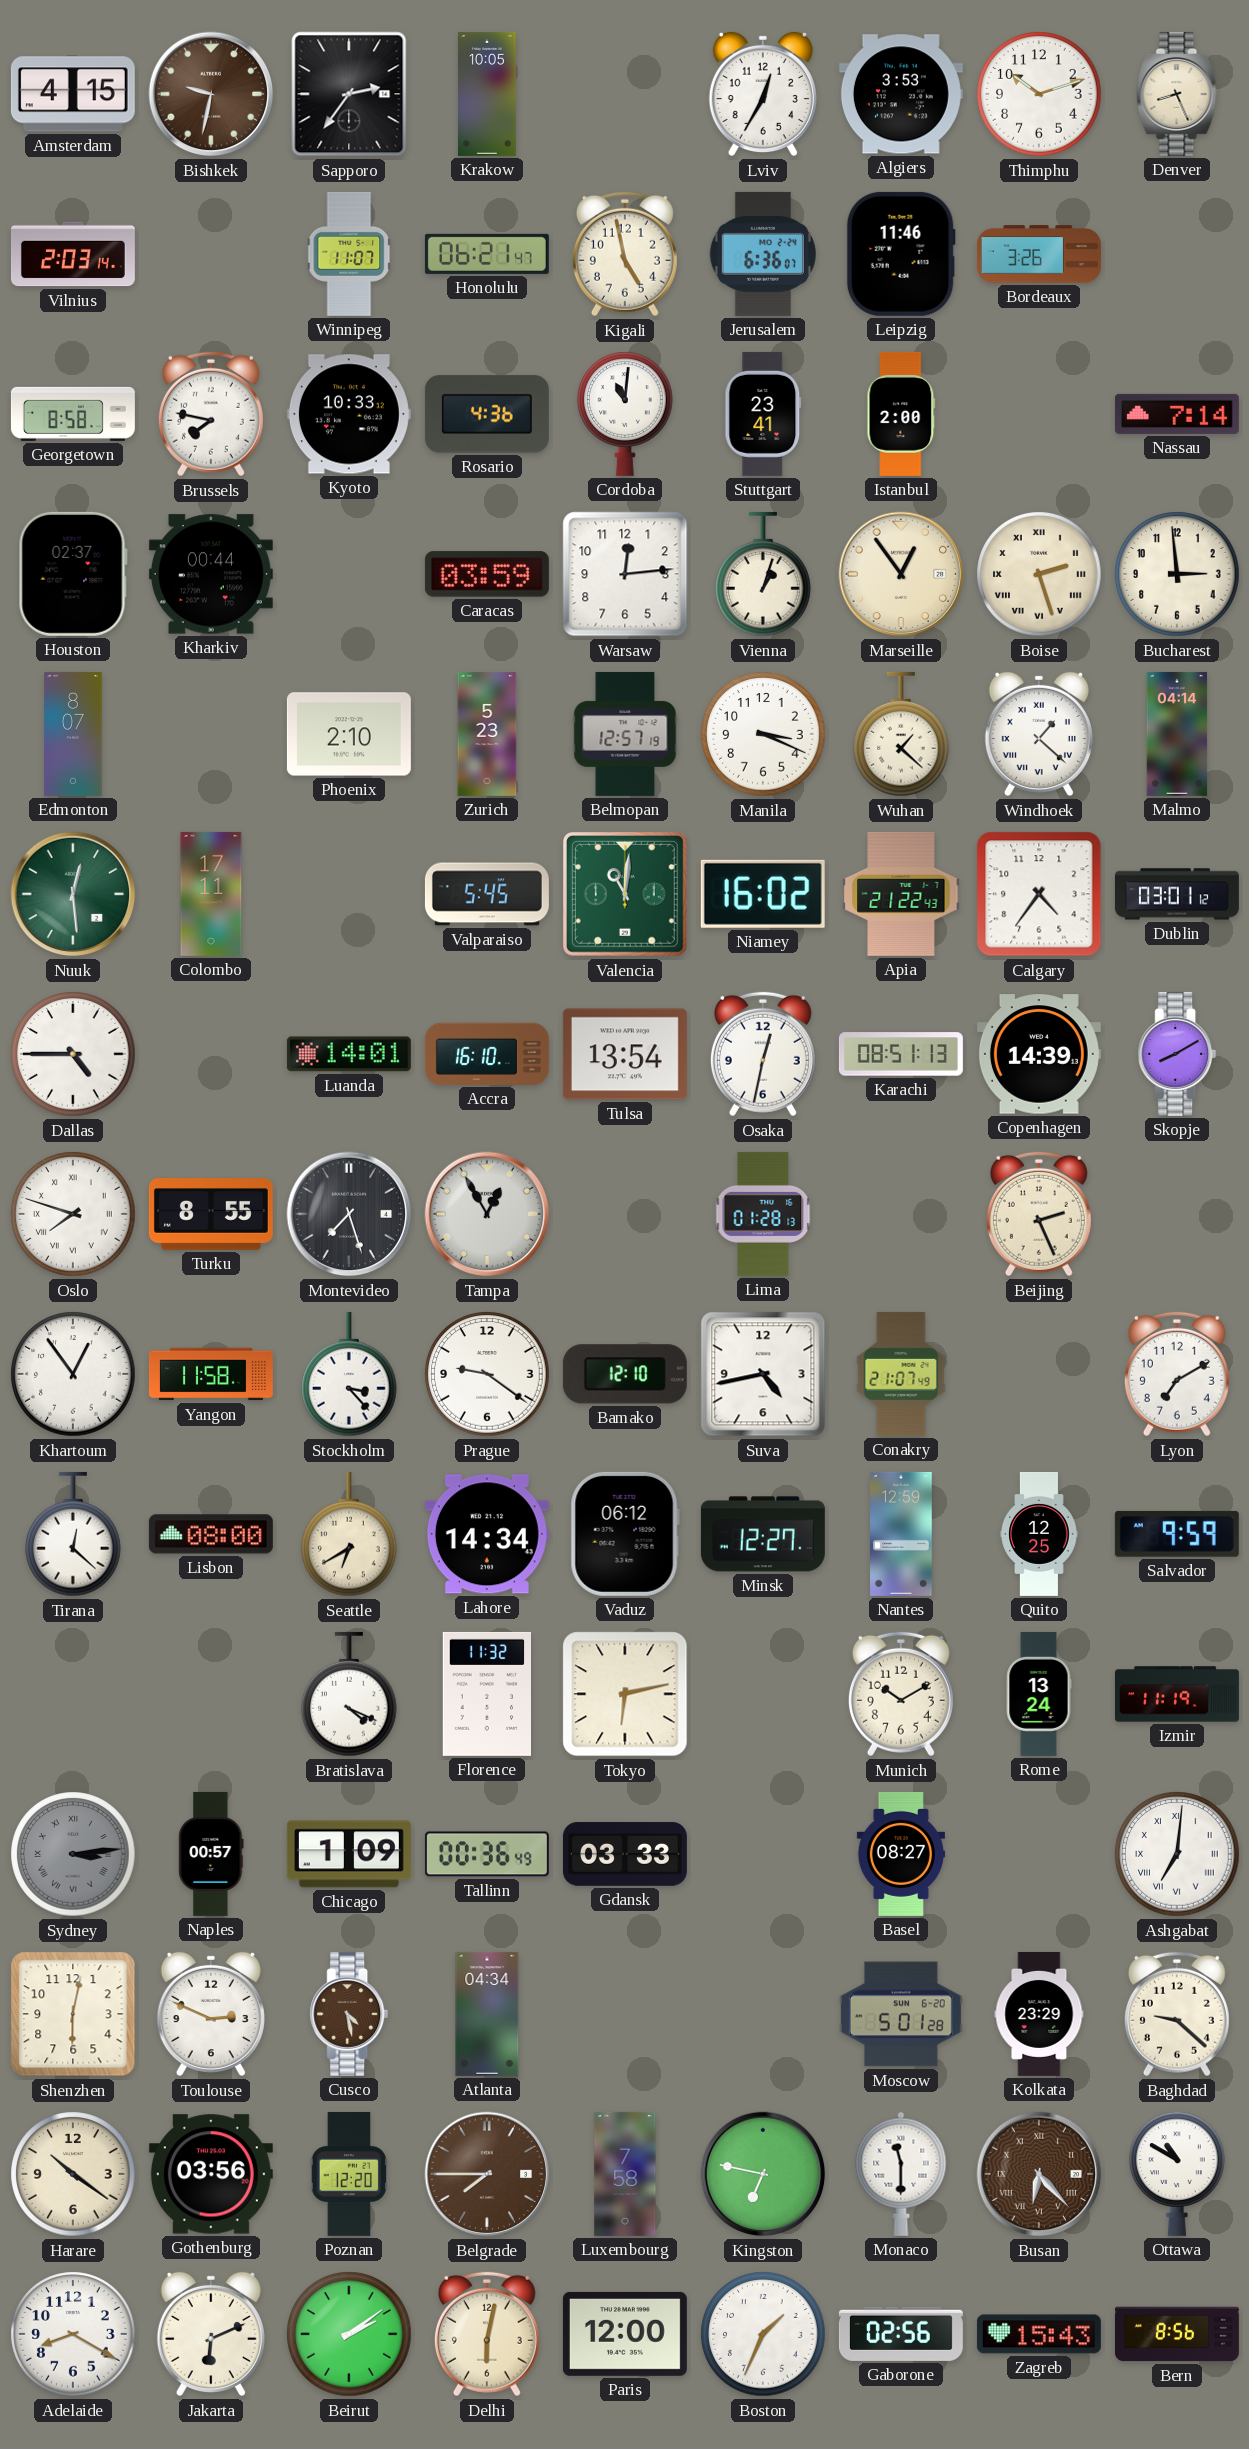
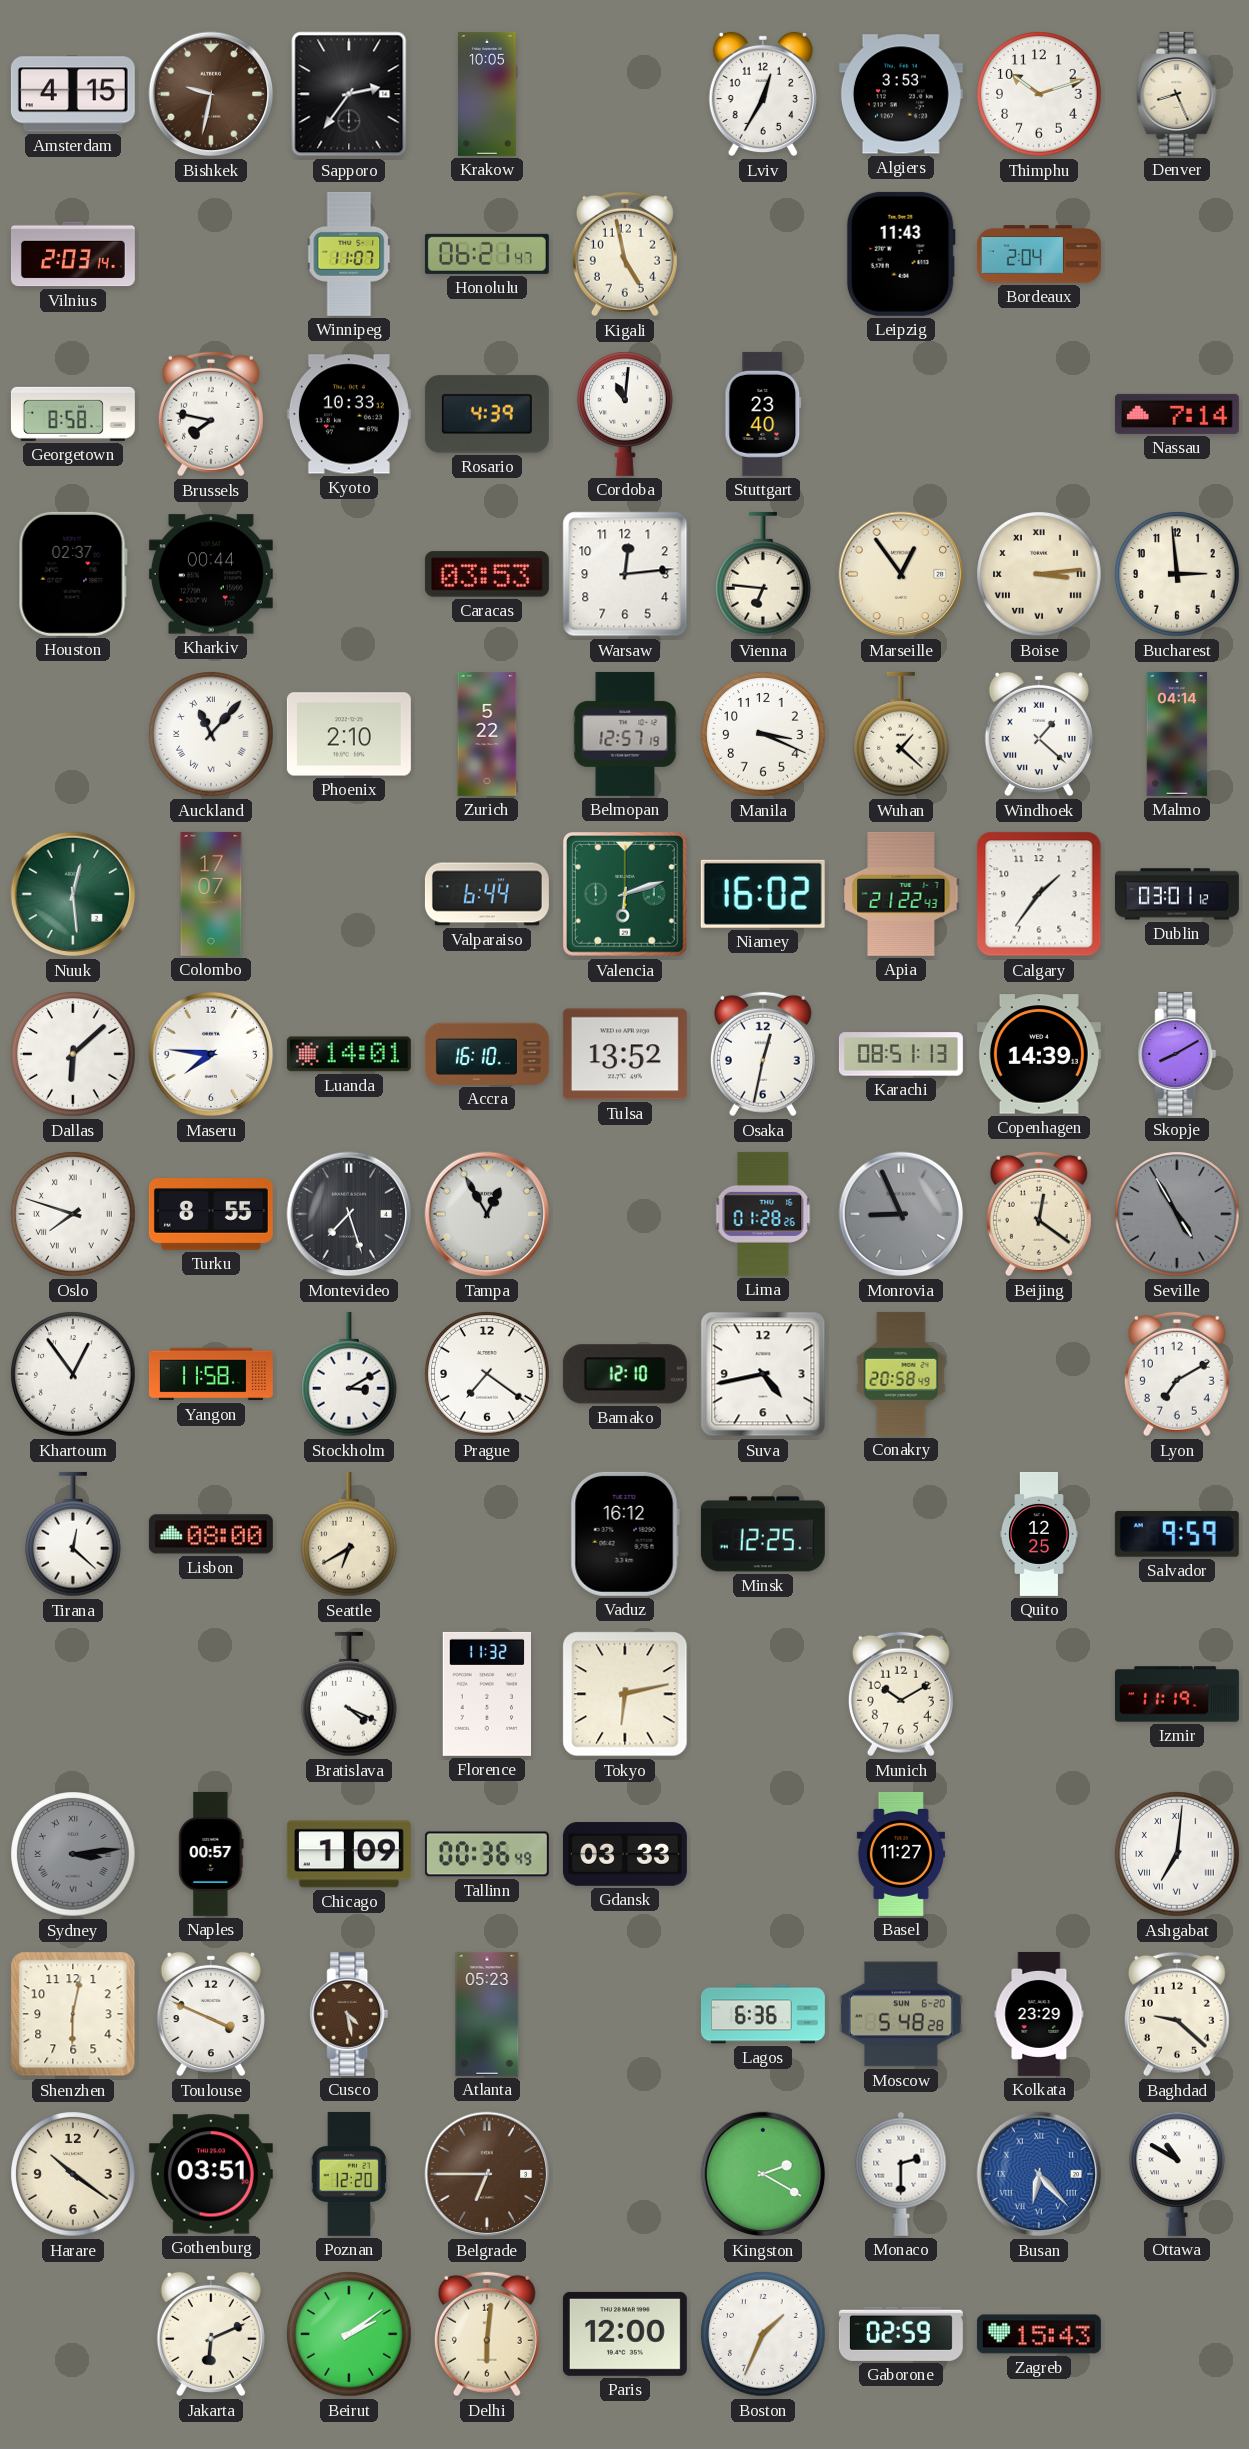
Jerusalem: 6:36 -> none
Leipzig: 11:46 -> 11:43
Bordeaux: 3:26 -> 2:04
Rosario: 4:36 -> 4:39
Stuttgart: 23:41 -> 23:40
Istanbul: 2:00 -> none
Caracas: 03:59 -> 03:53
Vienna: 1:03 -> 6:46
Boise: 2:27 -> 3:14
Edmonton: 8:07 -> none
Auckland: none -> 11:07
Zurich: 5:23 -> 5:22
Colombo: 17:11 -> 17:07
Valparaiso: 5:45 -> 6:44
Valencia: 11:01 -> 6:12
Calgary: 4:36 -> 1:36
Dallas: 4:45 -> 6:08
Maseru: none -> 7:46
Tulsa: 13:54 -> 13:52
Lima: 01:28:13 -> 01:28:26
Monrovia: none -> 8:56
Beijing: 2:26 -> 12:21
Seville: none -> 4:55
Stockholm: 3:23 -> 3:10
Prague: 9:21 -> 7:21
Conakry: 21:07 -> 20:58
Lahore: 14:34 -> none
Vaduz: 06:12 -> 16:12
Minsk: 12:27 -> 12:25
Nantes: 12:59 -> none
Rome: 13:24 -> none
Basel: 08:27 -> 11:27
Toulouse: 2:49 -> 3:49
Atlanta: 04:34 -> 05:23
Lagos: none -> 6:36
Moscow: 5:01 -> 5:48
Gothenburg: 03:56 -> 03:51
Belgrade: 7:45 -> 6:45
Luxembourg: 7:58 -> none
Kingston: 6:47 -> 2:20
Monaco: 11:30 -> 2:30
Busan dial: brown -> blue
Adelaide: 8:20 -> none
Delhi: 6:02 -> 6:01
Gaborone: 02:56 -> 02:59
Bern: 8:56 -> none
